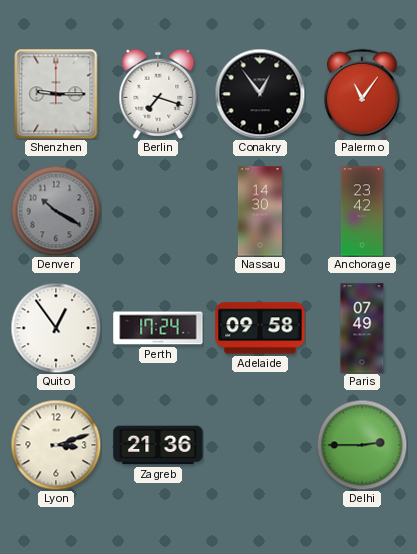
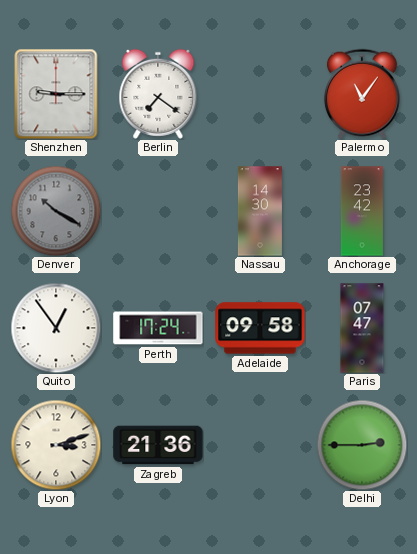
Berlin: 7:18 -> 7:21
Conakry: 12:54 -> none
Paris: 07:49 -> 07:47
